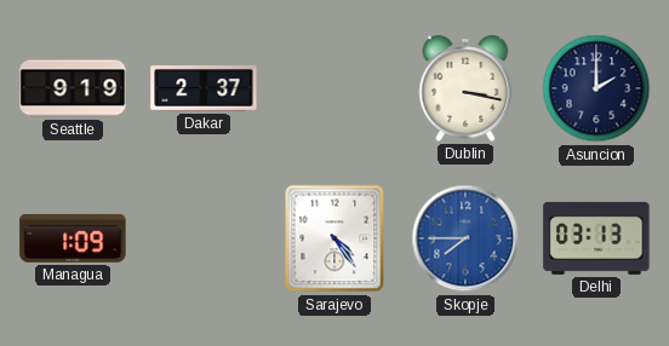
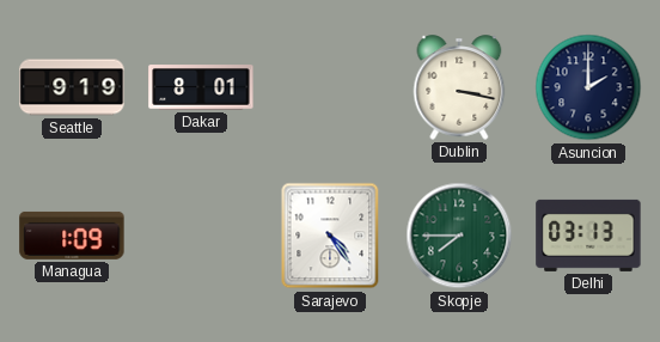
Dakar: 2:37 -> 8:01
Skopje dial: blue -> green
